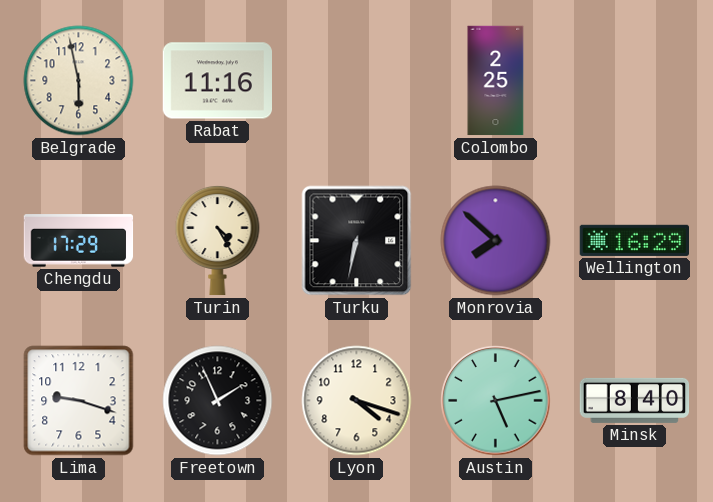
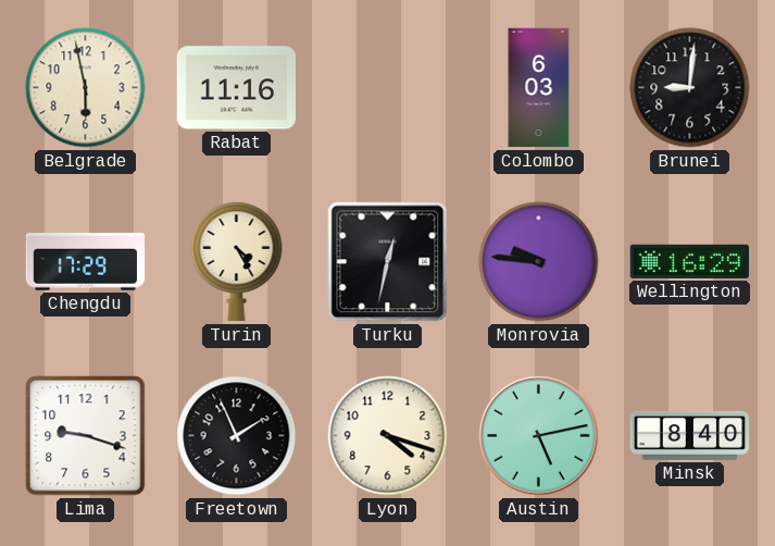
Colombo: 2:25 -> 6:03
Brunei: none -> 9:01
Turku: 6:32 -> 12:32
Monrovia: 7:52 -> 9:46
